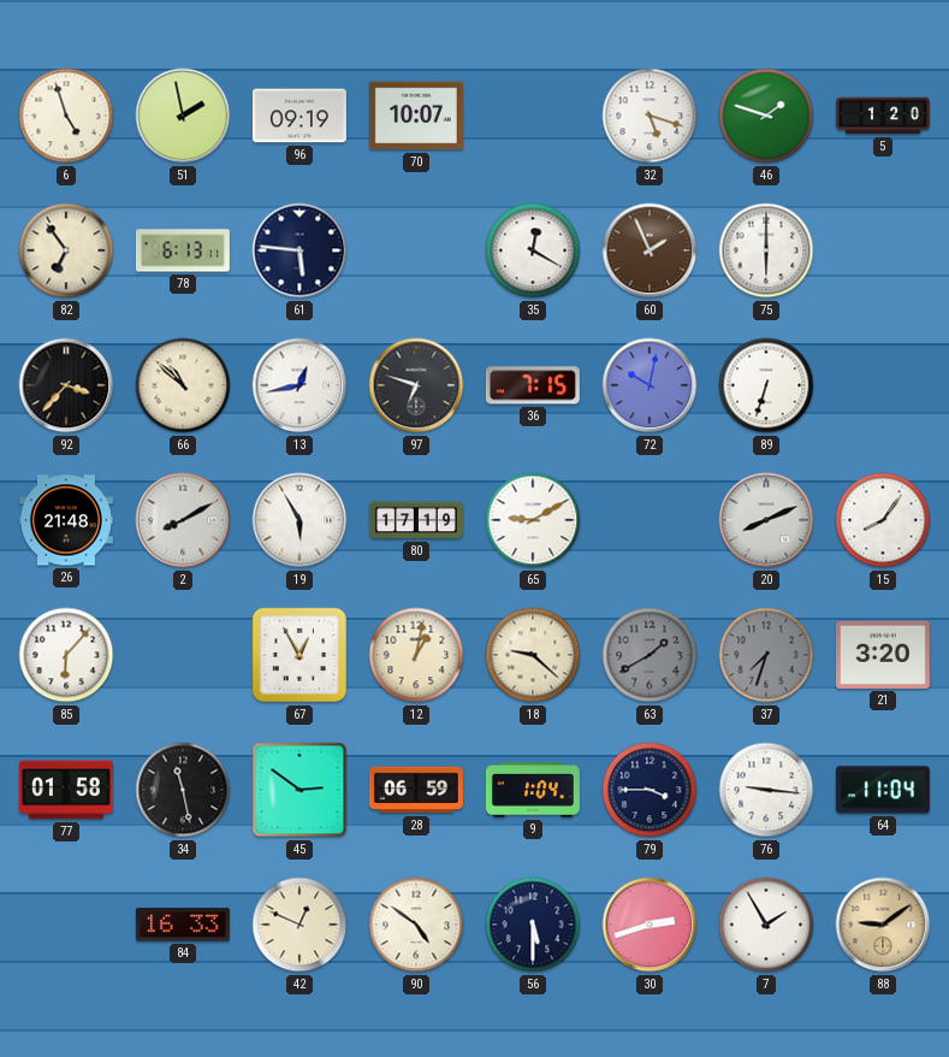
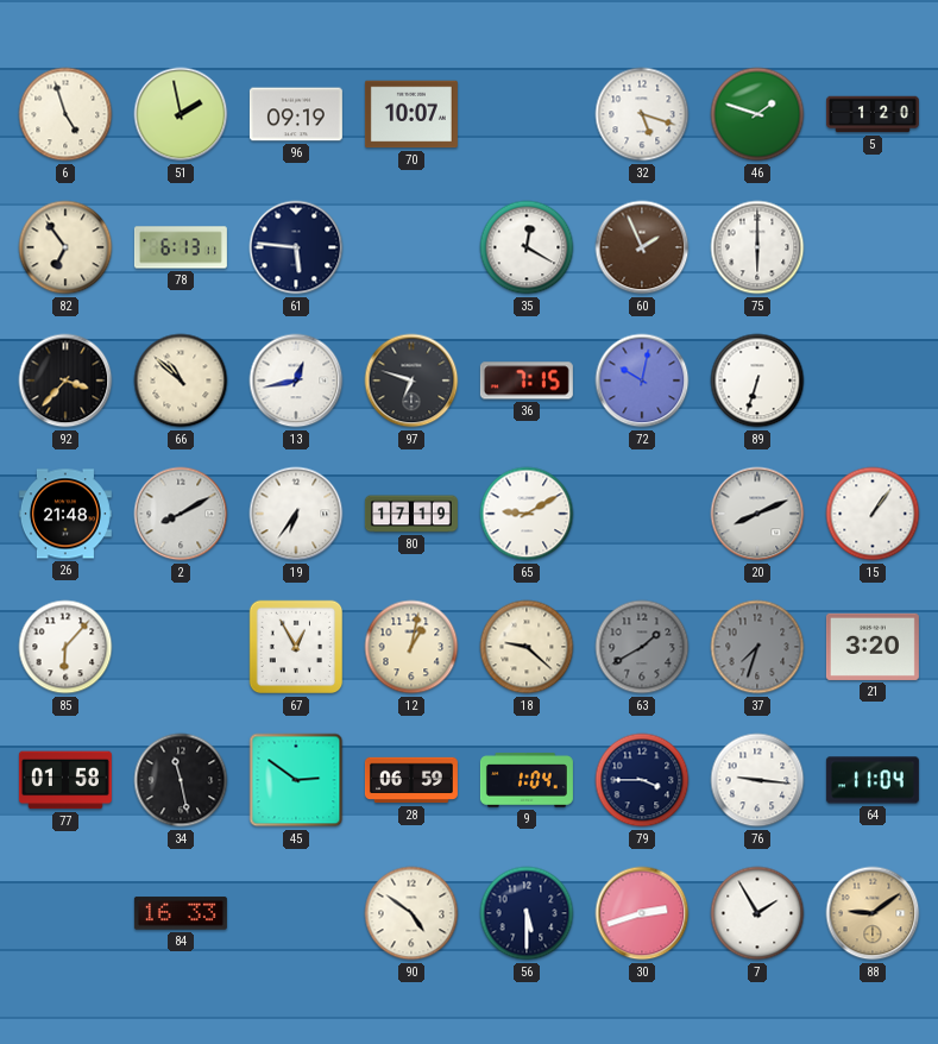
19: 5:55 -> 6:36
15: 8:06 -> 1:06
42: 12:49 -> none
